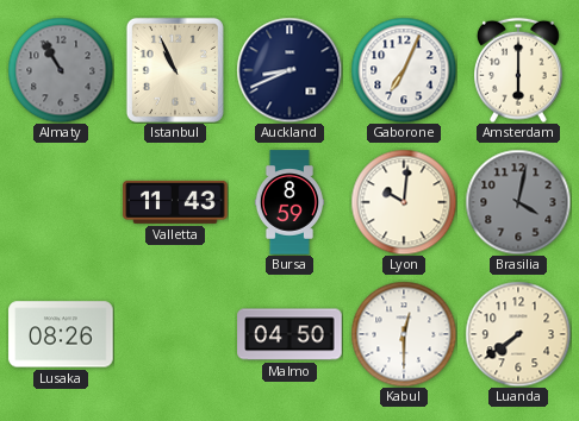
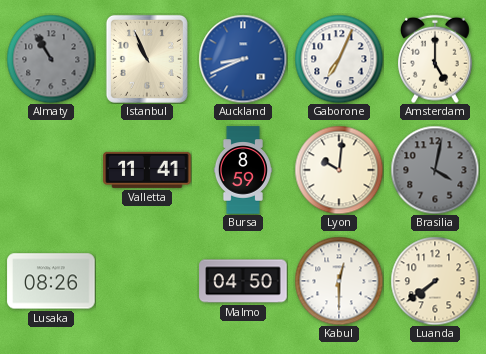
Auckland dial: navy -> blue
Amsterdam: 6:00 -> 5:00
Valletta: 11:43 -> 11:41
